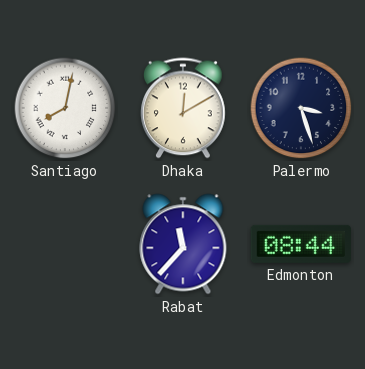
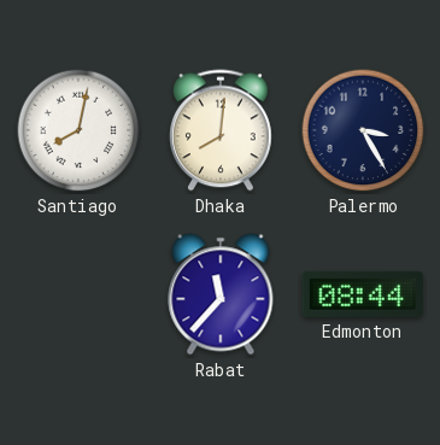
Dhaka: 12:10 -> 8:01
Palermo: 3:27 -> 3:25
